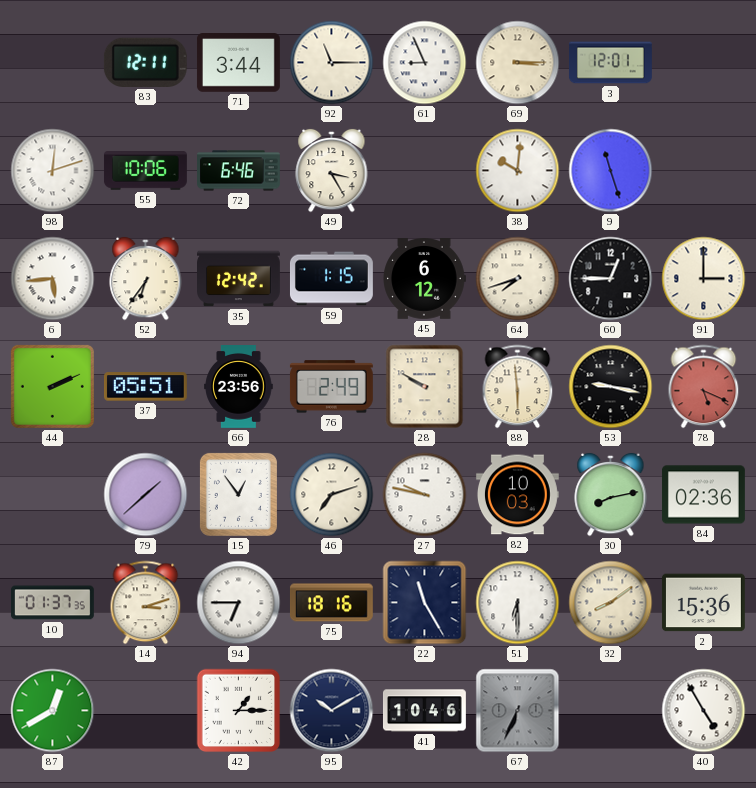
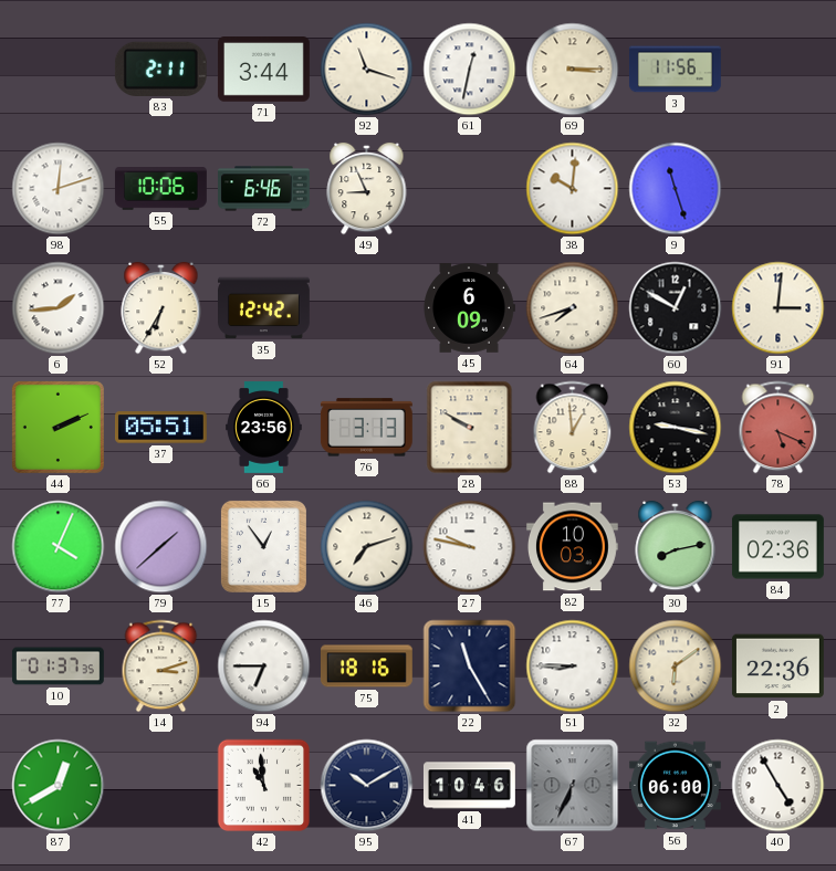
83: 12:11 -> 2:11
92: 11:15 -> 11:18
61: 8:56 -> 12:32
3: 12:01 -> 11:56
49: 3:25 -> 8:56
6: 5:44 -> 1:44
52: 6:36 -> 6:35
59: 1:15 -> none
45: 6:12 -> 6:09
60: 12:45 -> 12:50
91: 3:00 -> 3:01
76: 2:49 -> 3:13
88: 5:59 -> 12:59
77: none -> 4:04
51: 6:30 -> 8:45
32: 8:09 -> 6:09
2: 15:36 -> 22:36
42: 1:15 -> 10:59
56: none -> 06:00
